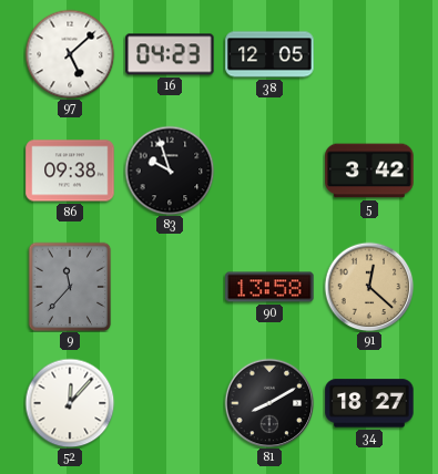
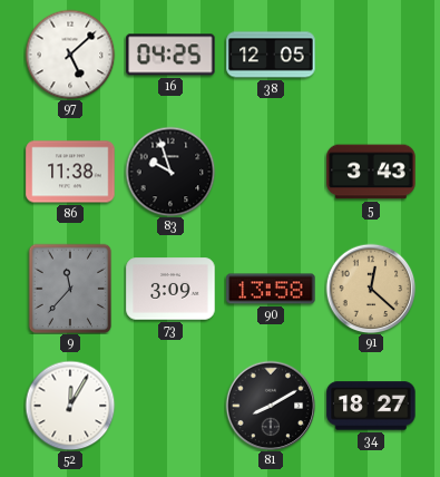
16: 04:23 -> 04:25
86: 09:38 -> 11:38
5: 3:42 -> 3:43
73: none -> 3:09
52: 12:07 -> 12:05
